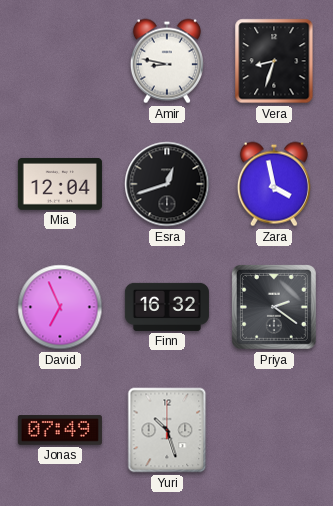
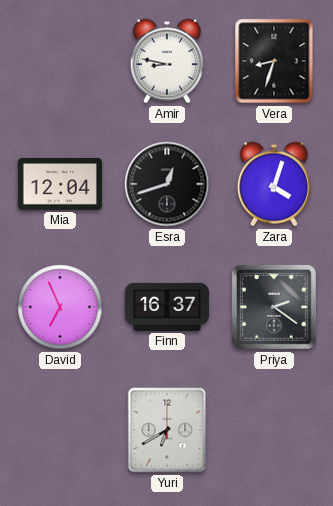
Zara: 3:58 -> 4:03
Finn: 16:32 -> 16:37
Jonas: 07:49 -> none
Yuri: 10:27 -> 6:40
